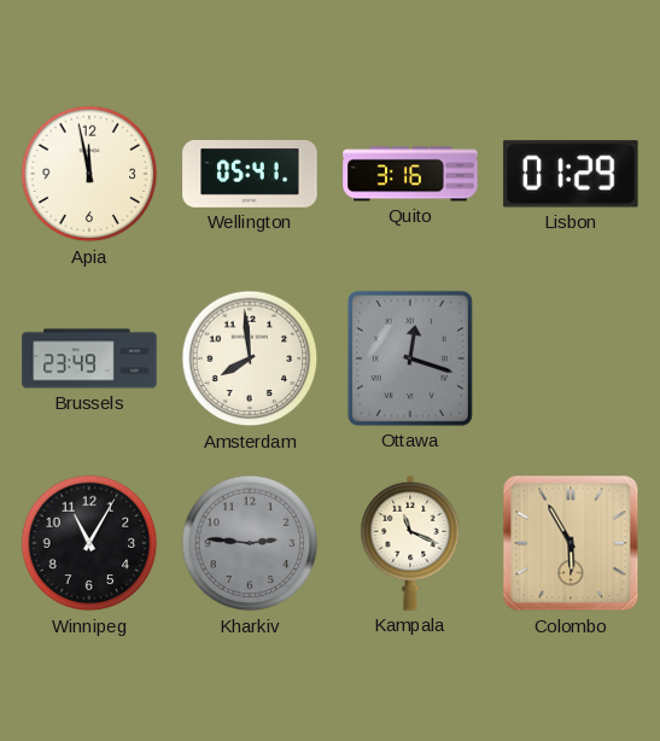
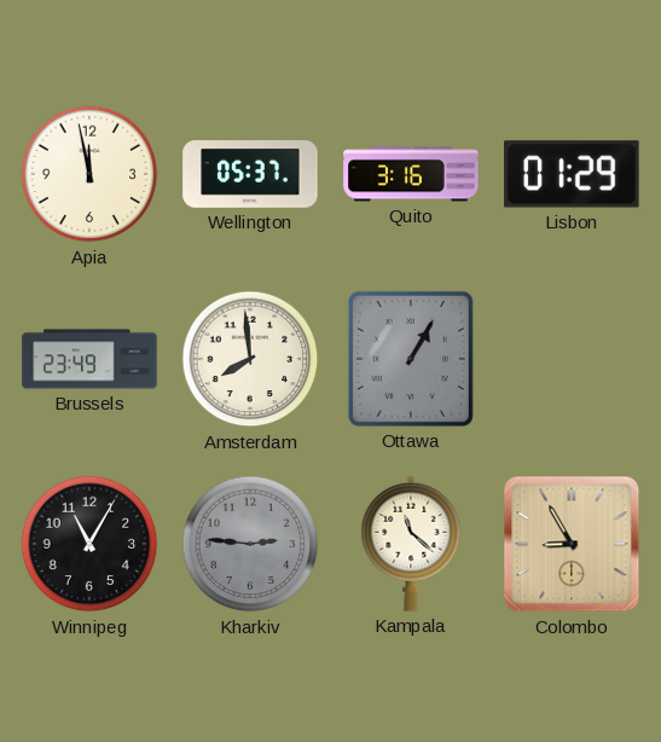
Wellington: 05:41 -> 05:37
Ottawa: 12:18 -> 1:05
Kampala: 11:19 -> 11:22
Colombo: 5:55 -> 8:55
